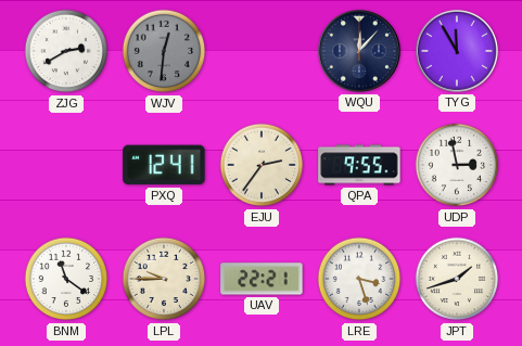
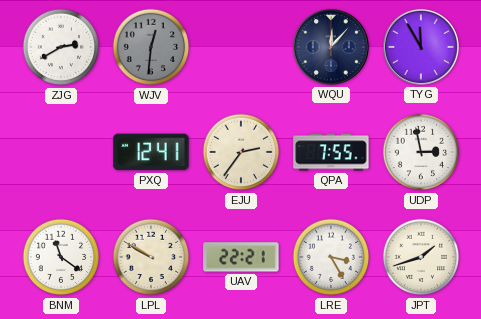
QPA: 9:55 -> 7:55
LPL: 9:45 -> 9:50
LRE: 3:27 -> 3:25
